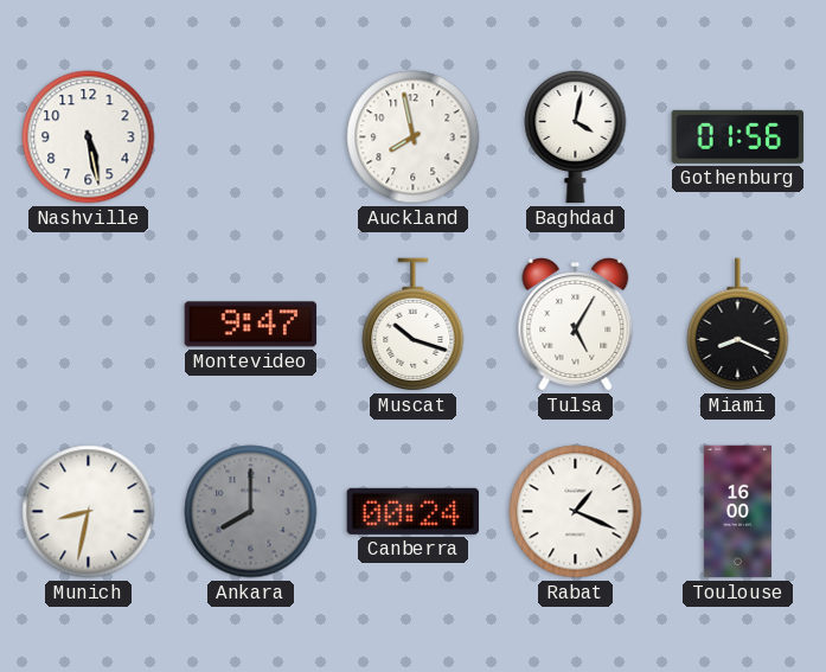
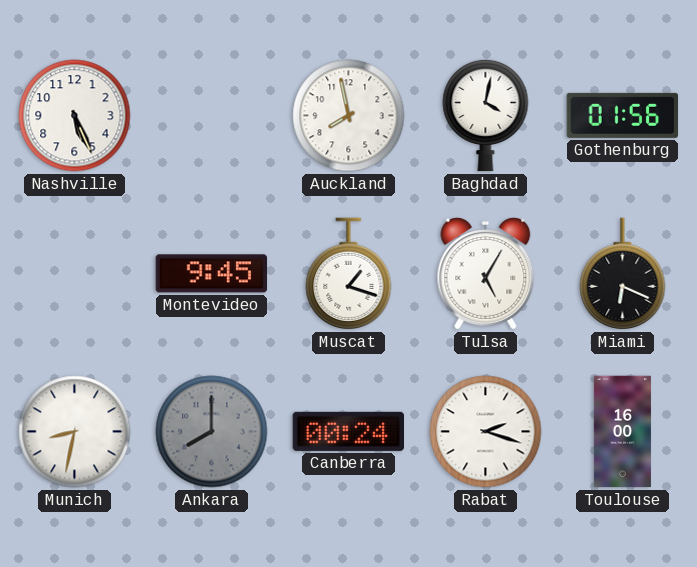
Nashville: 5:28 -> 5:26
Montevideo: 9:47 -> 9:45
Muscat: 10:18 -> 1:18
Miami: 8:19 -> 6:19
Rabat: 1:19 -> 2:18
